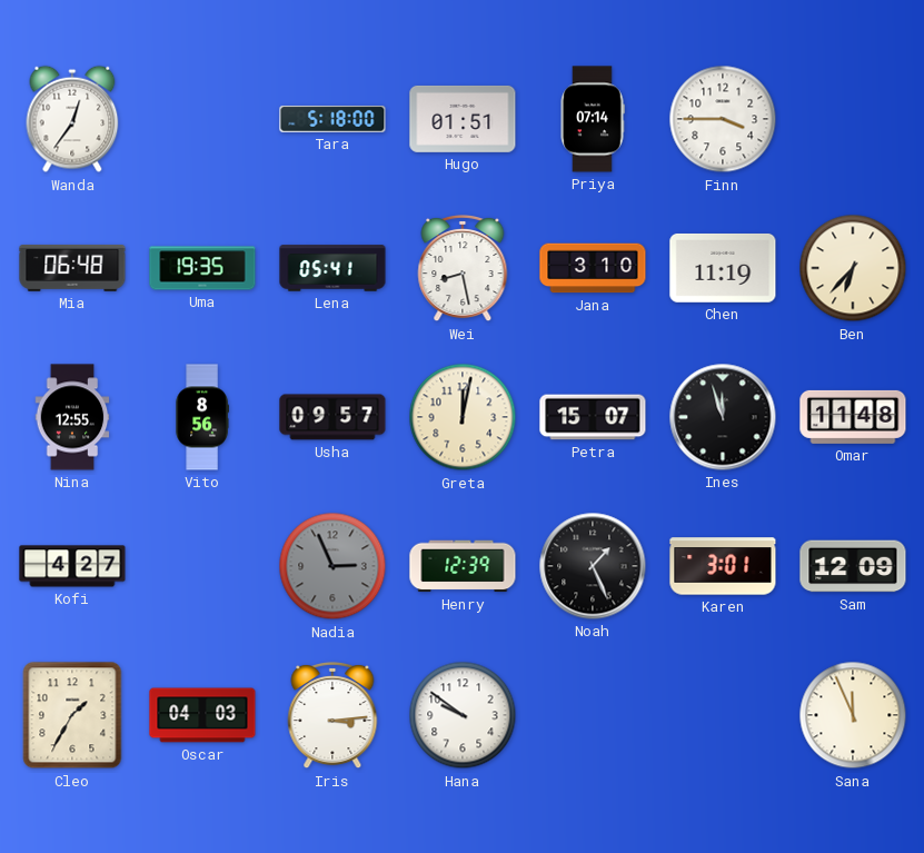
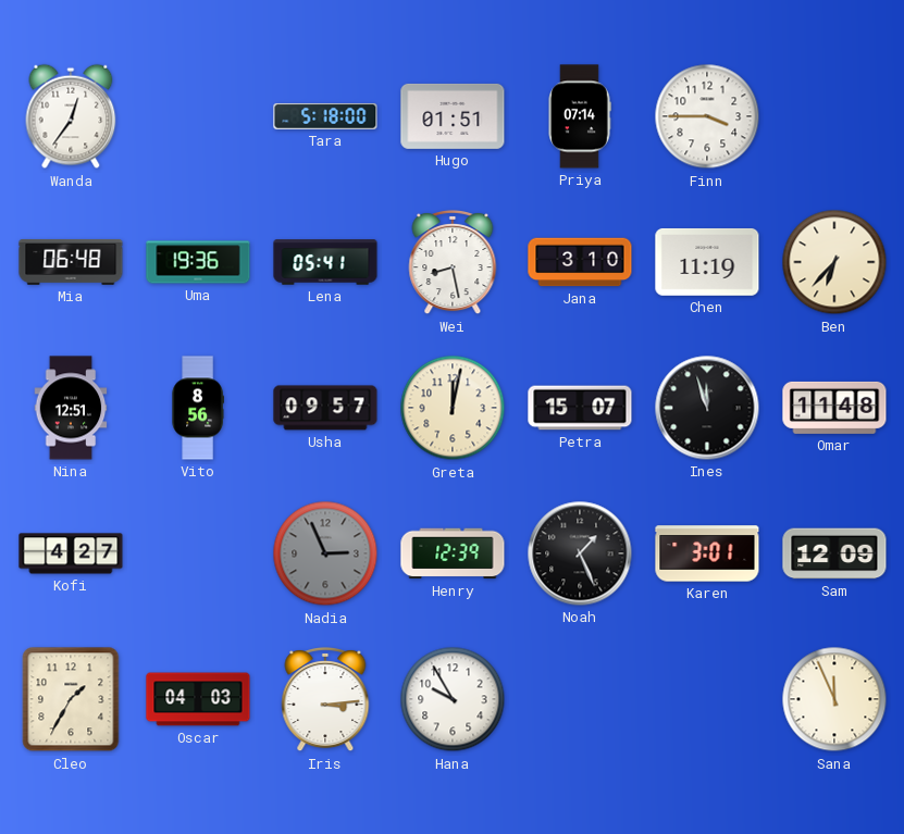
Uma: 19:35 -> 19:36
Nina: 12:55 -> 12:51
Hana: 9:51 -> 9:55
